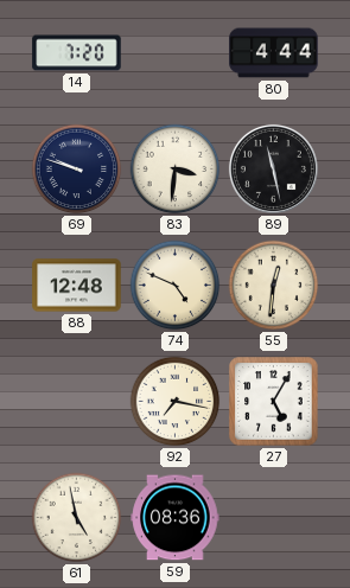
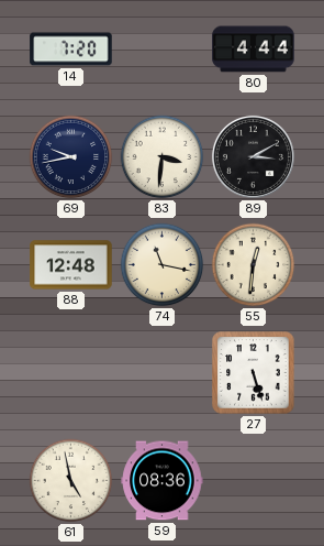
69: 9:48 -> 9:43
89: 11:28 -> 3:10
74: 4:49 -> 11:17
92: 7:17 -> none
27: 5:05 -> 5:27
